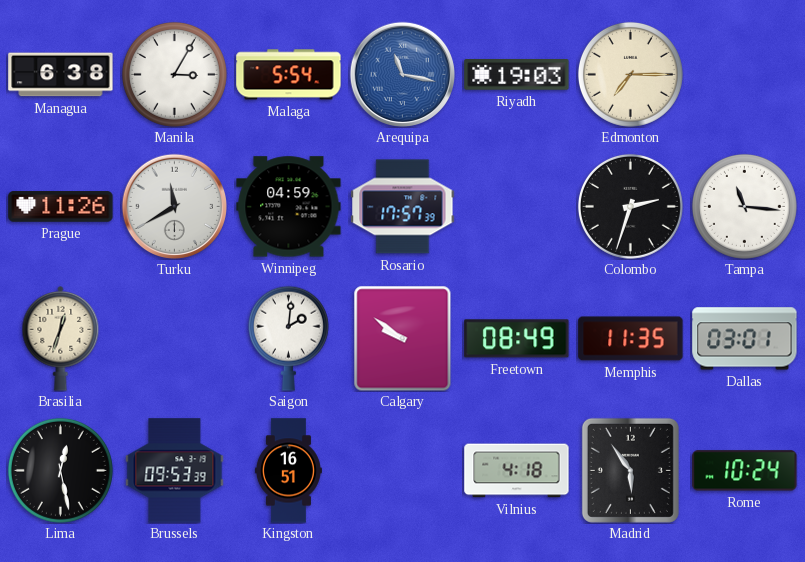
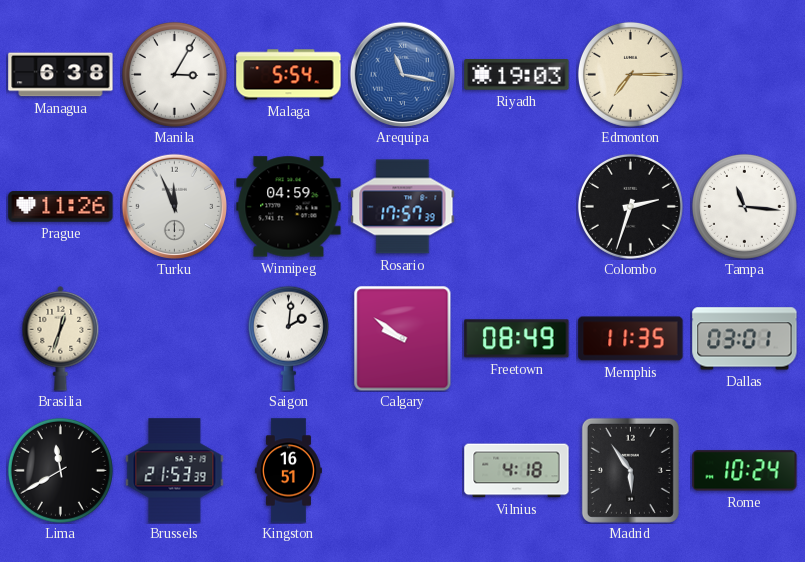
Turku: 11:40 -> 11:56
Lima: 12:28 -> 11:40
Brussels: 09:53 -> 21:53
